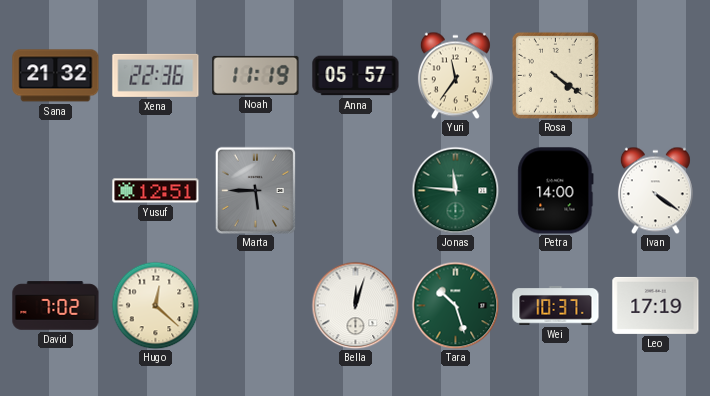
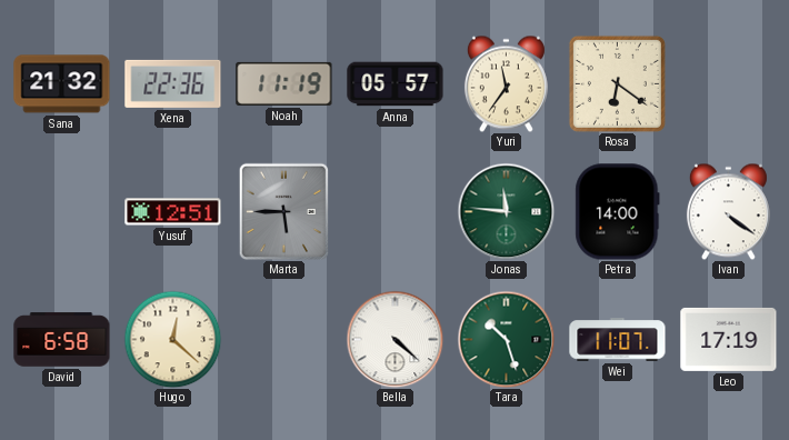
Rosa: 4:21 -> 6:21
David: 7:02 -> 6:58
Bella: 12:03 -> 4:22
Wei: 10:37 -> 11:07
